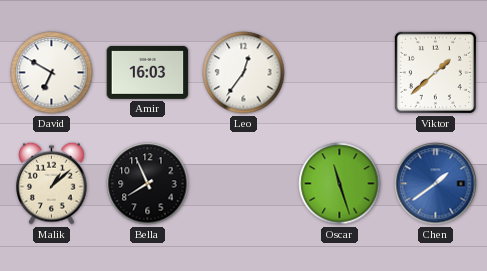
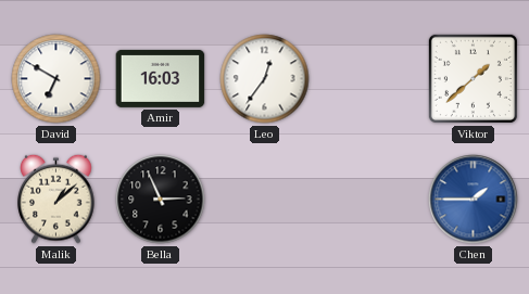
Bella: 7:56 -> 2:56
Oscar: 11:27 -> none
Chen: 1:39 -> 1:45
